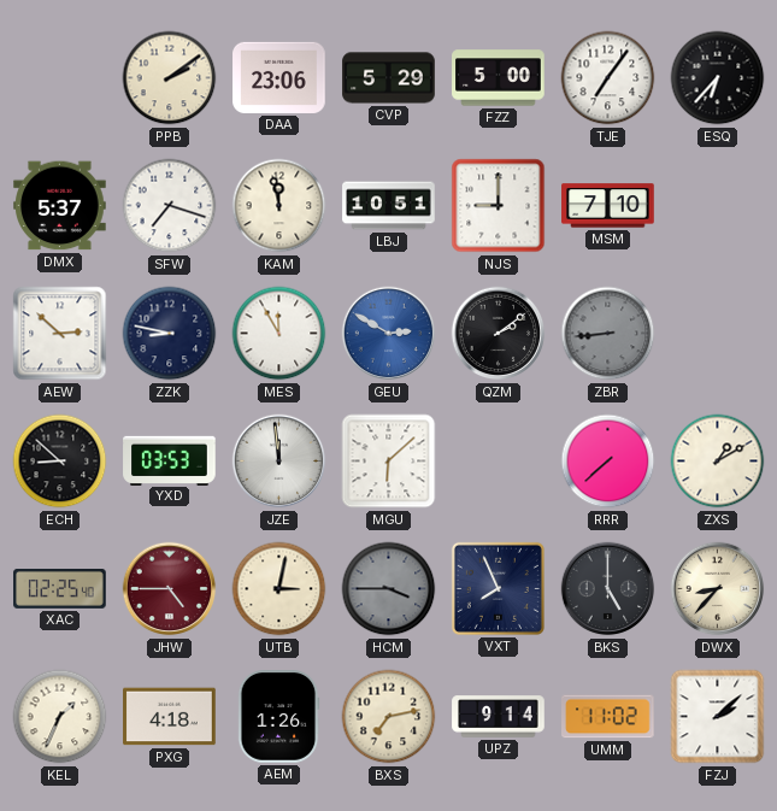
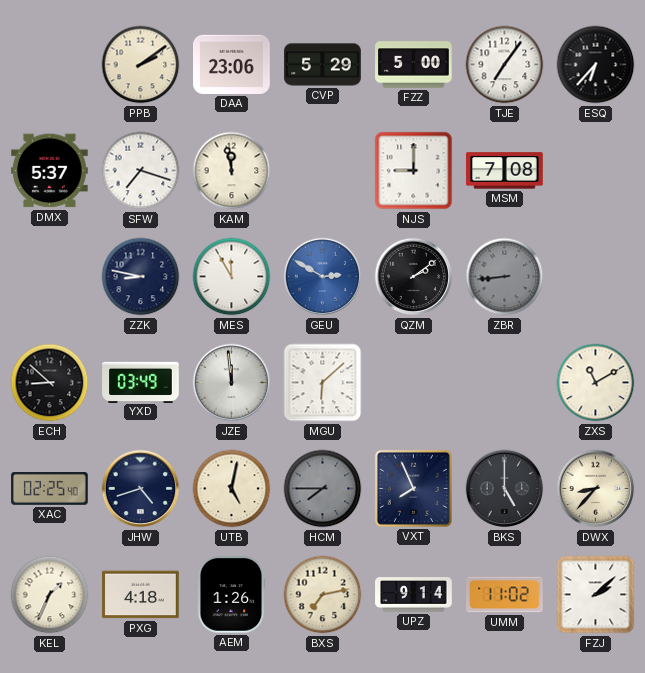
LBJ: 10:51 -> none
MSM: 7:10 -> 7:08
AEW: 2:52 -> none
YXD: 03:53 -> 03:49
RRR: 7:38 -> none
ZXS: 1:10 -> 11:10
JHW: 4:45 -> 4:42
JHW dial: burgundy -> navy
UTB: 3:02 -> 5:02
HCM: 3:45 -> 7:45
